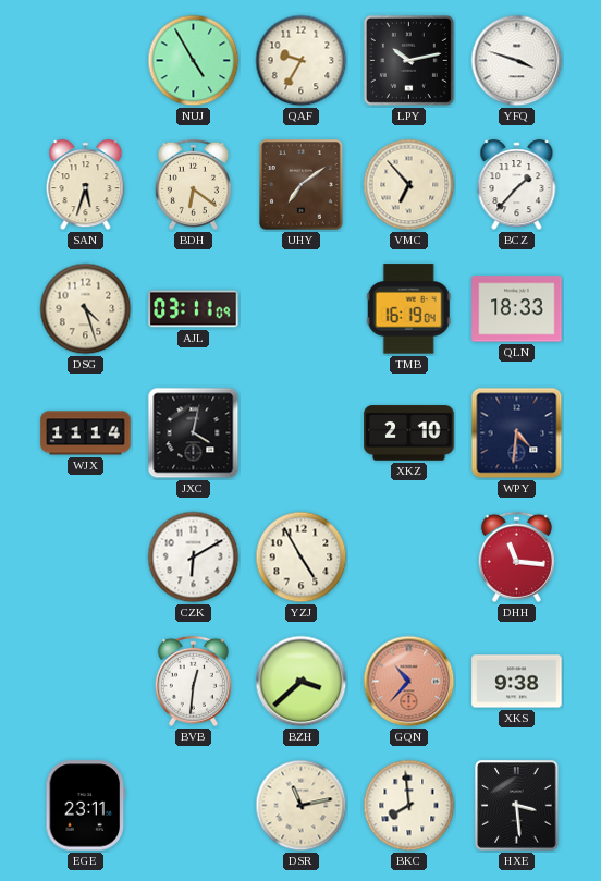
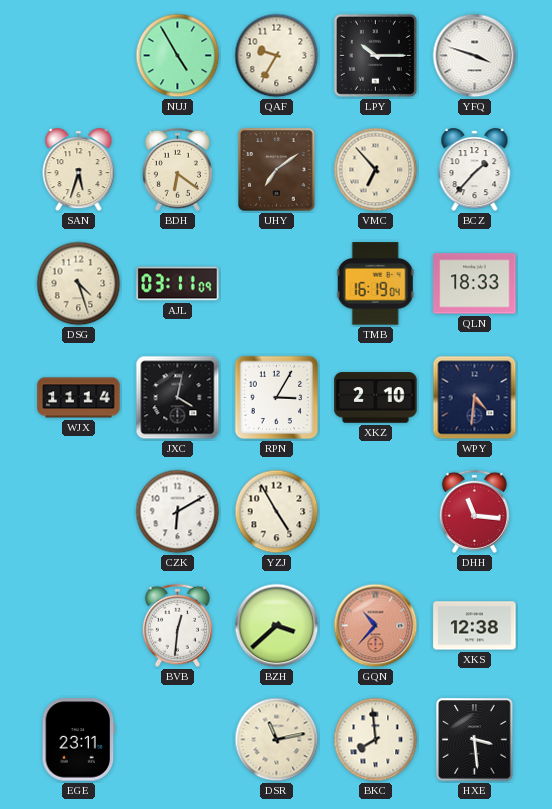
LPY: 10:13 -> 10:15
RPN: none -> 3:05
XKS: 9:38 -> 12:38
